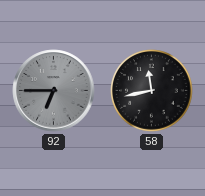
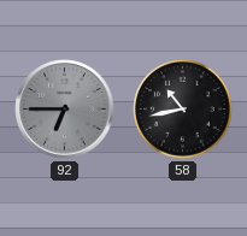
58: 11:43 -> 10:43
